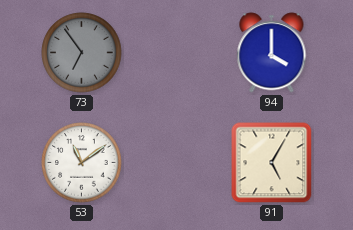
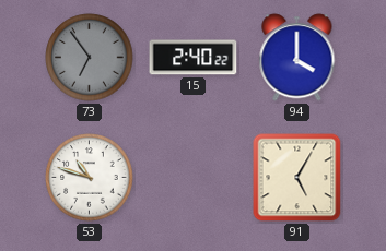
15: none -> 2:40
53: 11:09 -> 10:48
